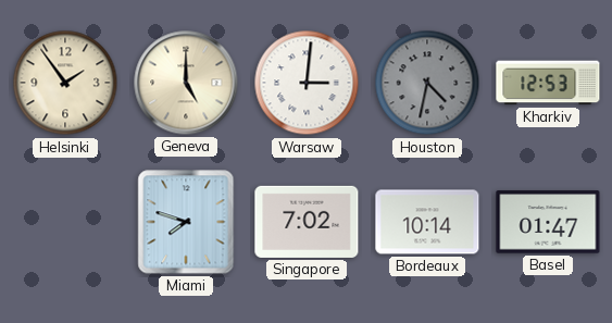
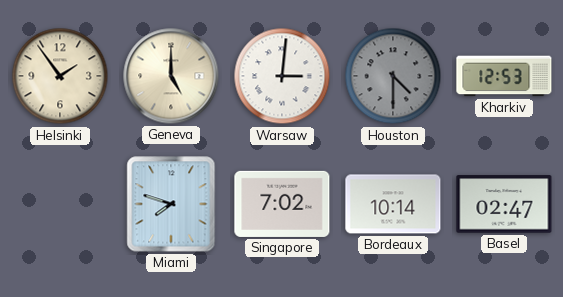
Houston: 4:32 -> 4:30
Basel: 01:47 -> 02:47
